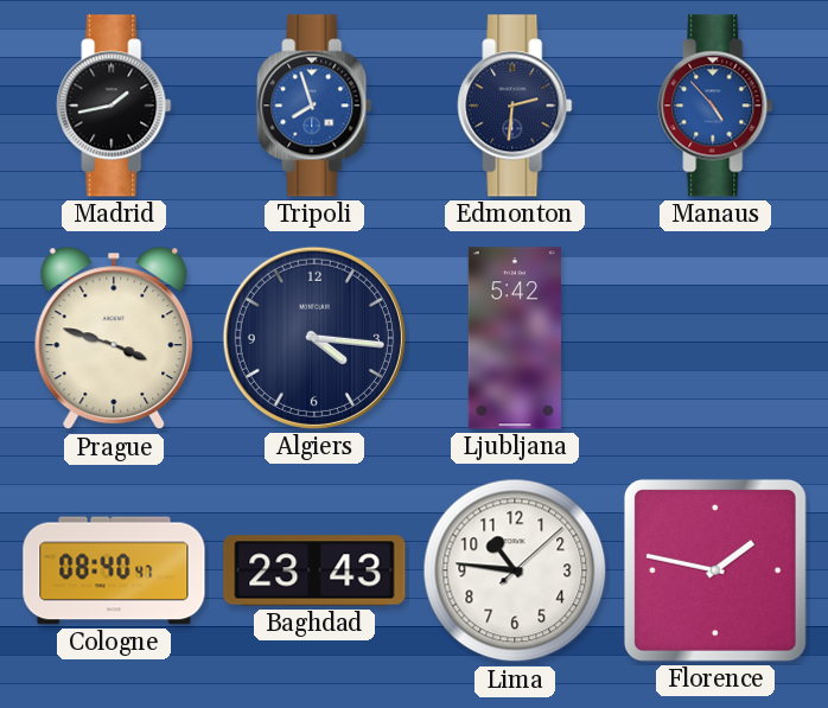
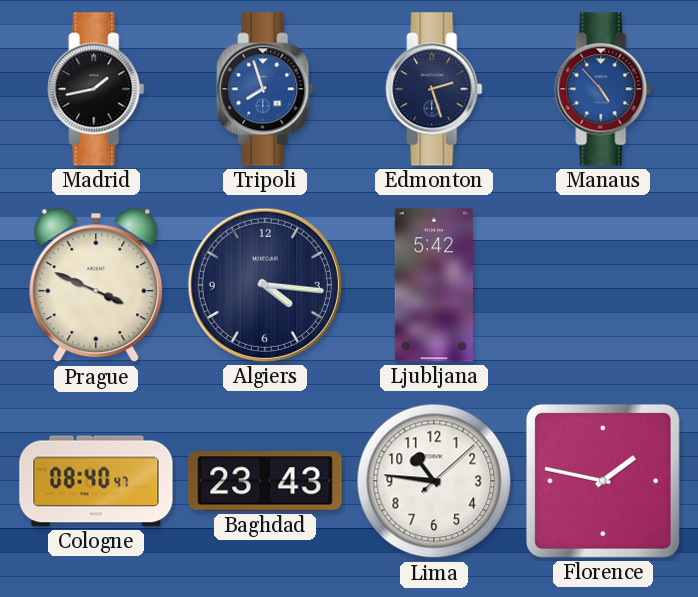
Edmonton: 2:31 -> 2:27
Prague: 3:48 -> 3:49
